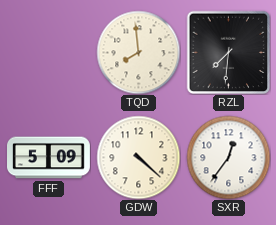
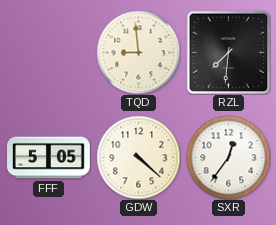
TQD: 7:59 -> 8:59
FFF: 5:09 -> 5:05
